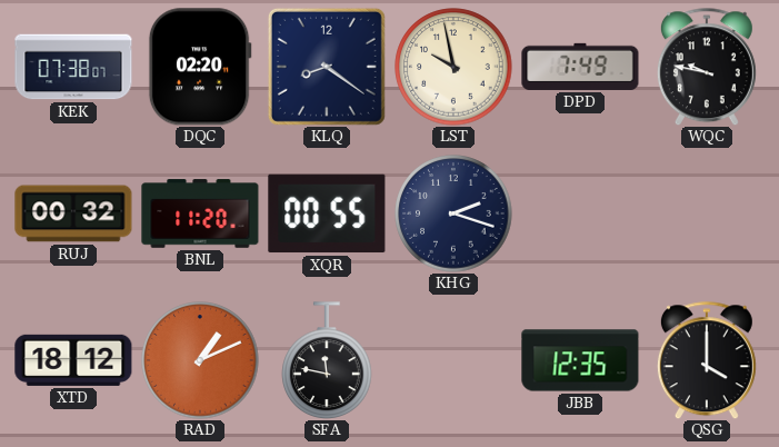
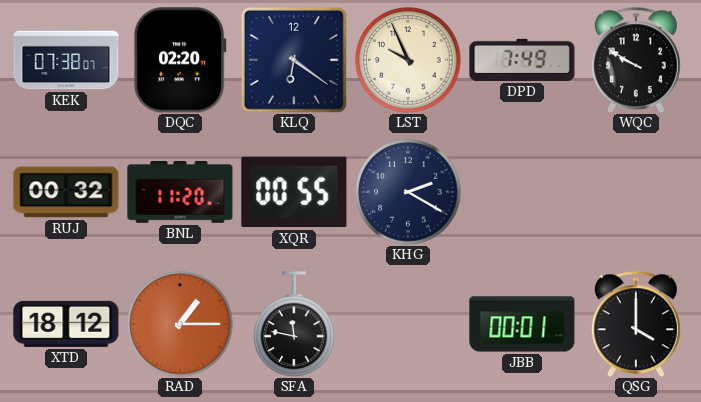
KLQ: 8:21 -> 6:21
LST: 9:58 -> 9:56
WQC: 9:47 -> 9:50
KHG: 2:18 -> 2:20
RAD: 1:11 -> 1:15
JBB: 12:35 -> 00:01
